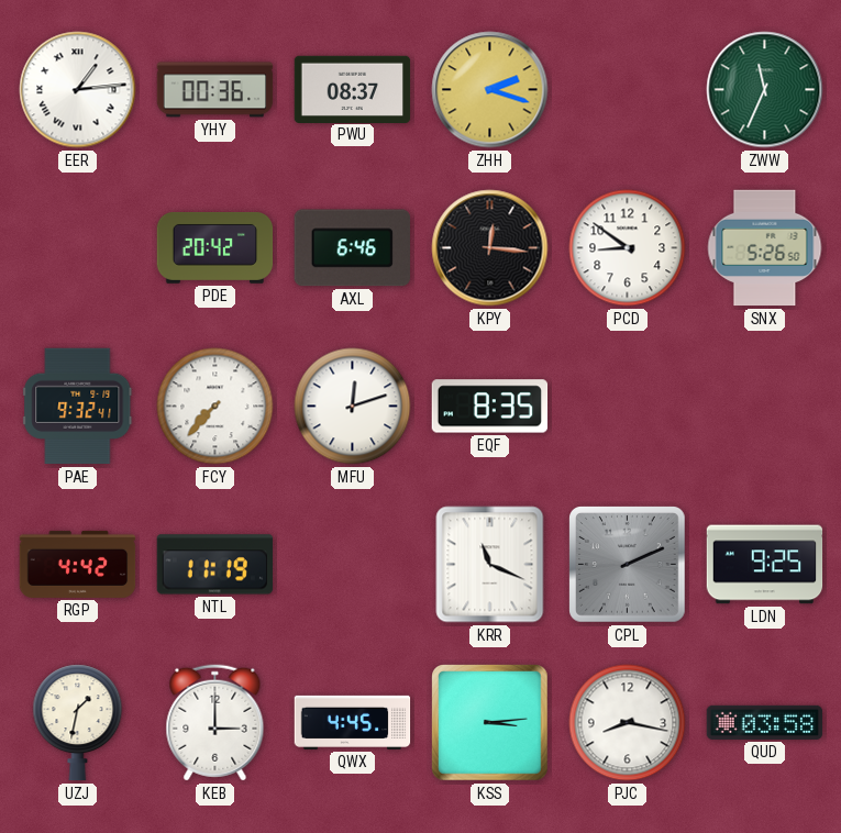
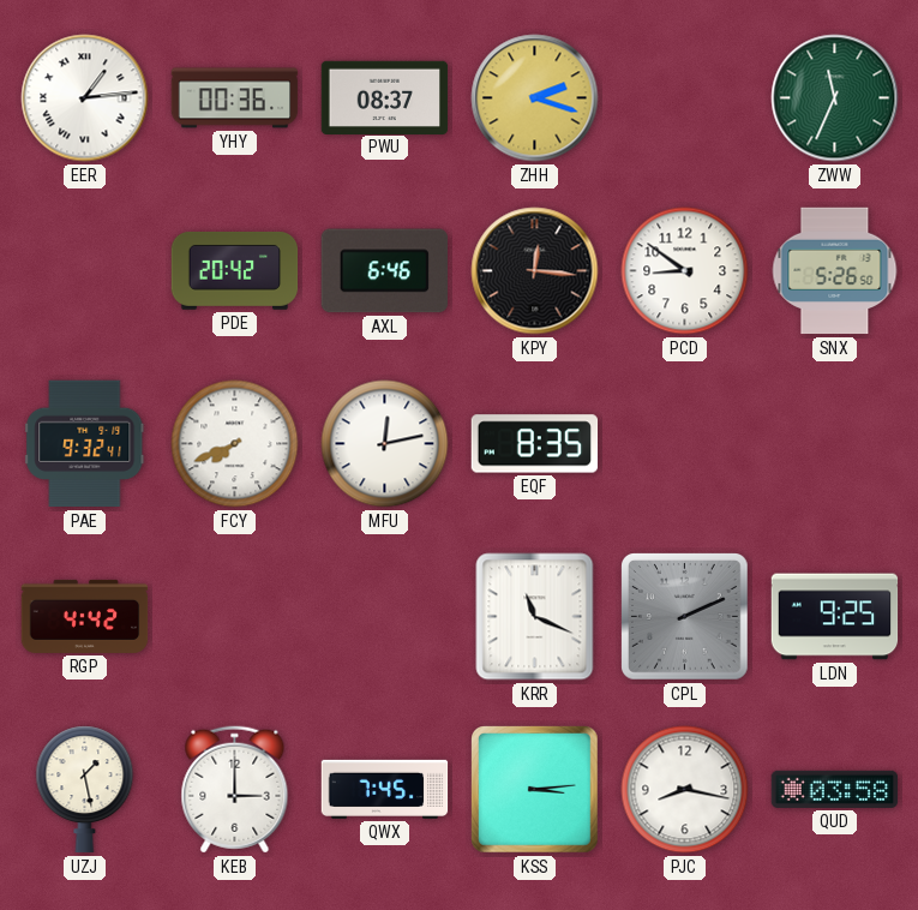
FCY: 7:37 -> 7:41
MFU: 12:12 -> 12:13
NTL: 11:19 -> none
UZJ: 1:32 -> 1:28
QWX: 4:45 -> 7:45
